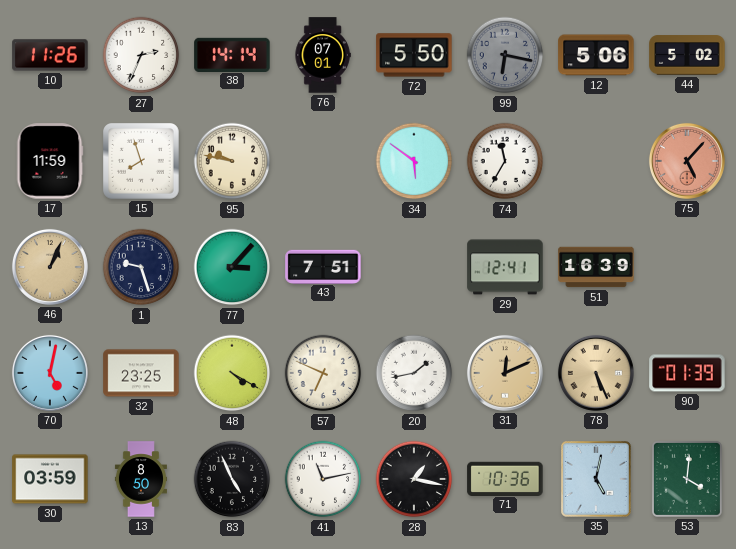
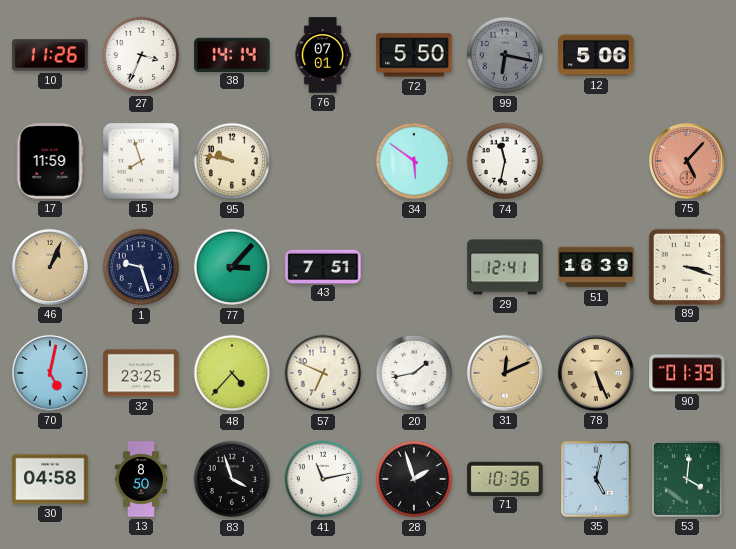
27: 2:34 -> 3:34
44: 5:02 -> none
74: 11:35 -> 11:32
89: none -> 3:18
48: 4:20 -> 4:37
30: 03:59 -> 04:58
83: 4:56 -> 3:57
28: 1:17 -> 1:57
